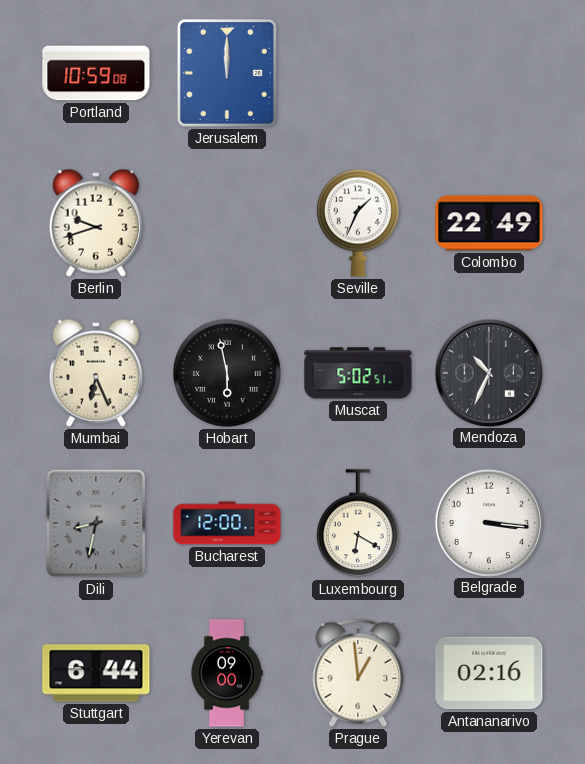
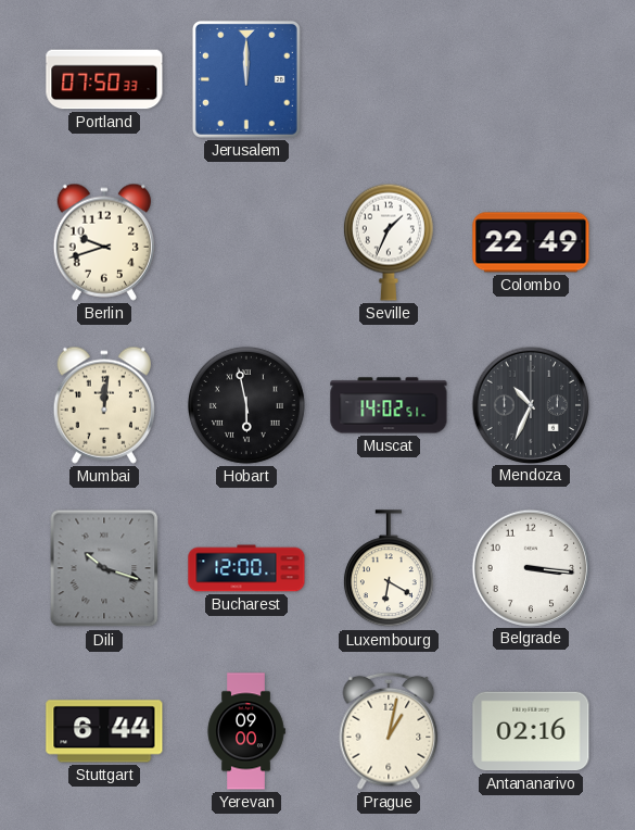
Portland: 10:59 -> 07:50
Mumbai: 6:26 -> 12:01
Muscat: 5:02 -> 14:02
Dili: 8:32 -> 10:18
Prague: 12:59 -> 1:02
